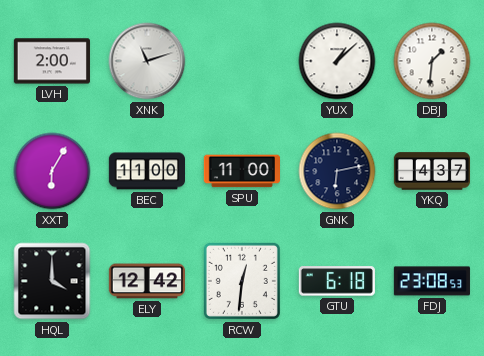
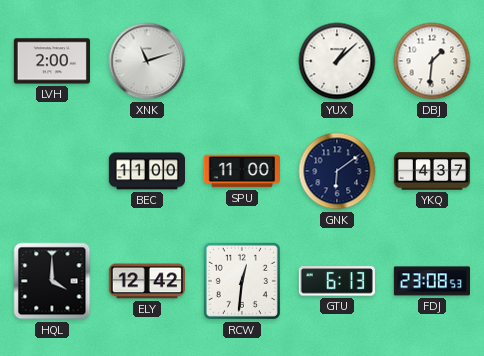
XXT: 6:05 -> none
GNK: 6:13 -> 6:09
GTU: 6:18 -> 6:13
